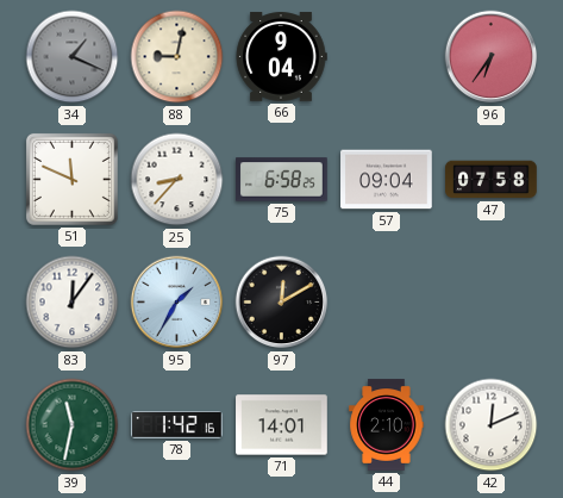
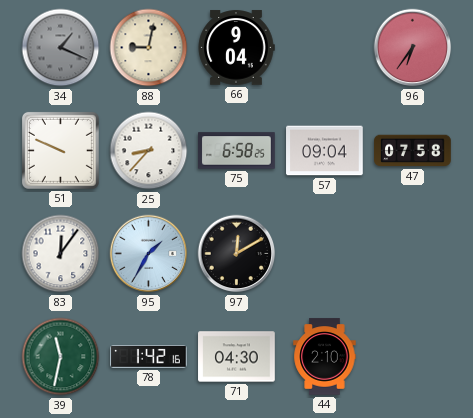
51: 11:49 -> 9:49
71: 14:01 -> 04:30
42: 12:11 -> none
